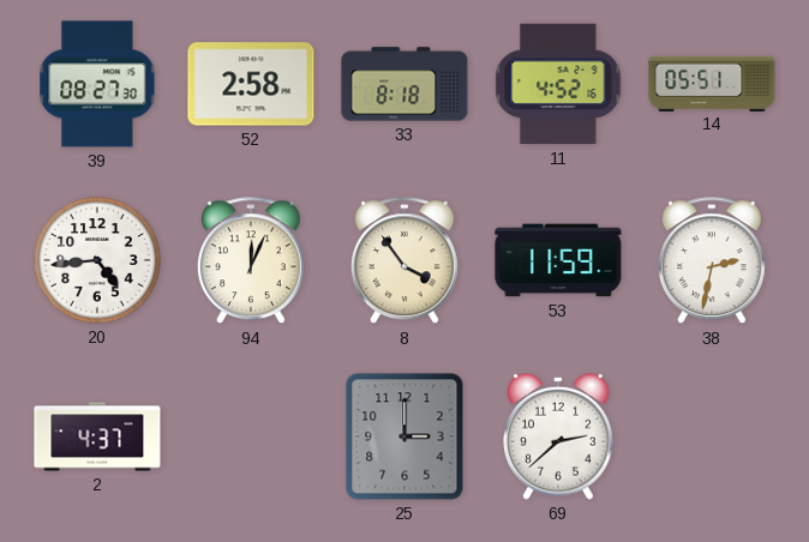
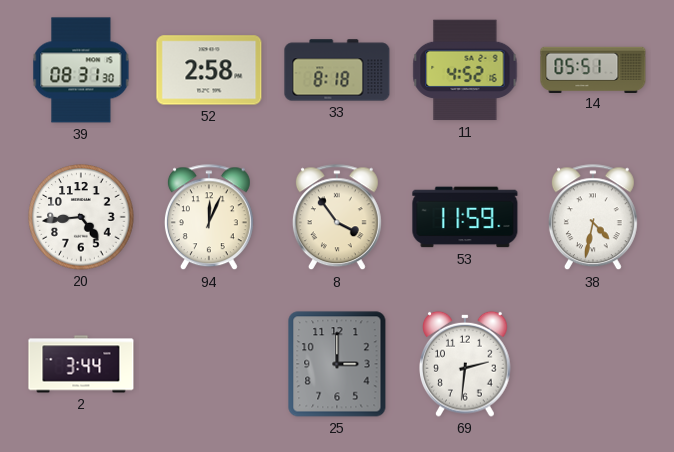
39: 08:27 -> 08:31
38: 2:32 -> 4:32
2: 4:37 -> 3:44
69: 2:38 -> 2:31
